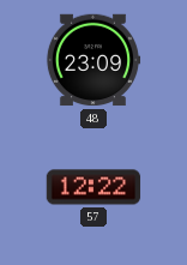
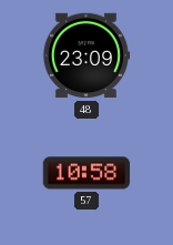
57: 12:22 -> 10:58
